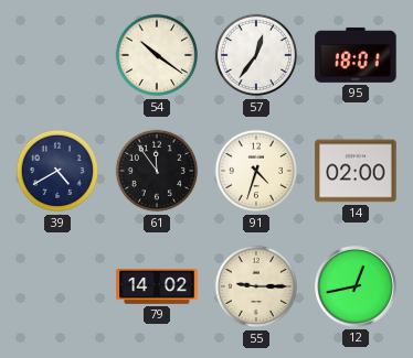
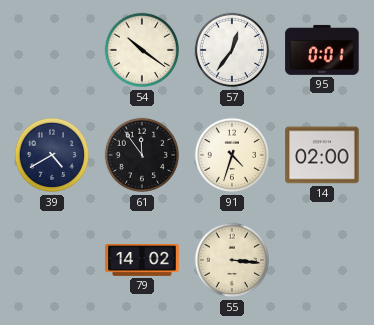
95: 18:01 -> 0:01
55: 9:15 -> 3:16
12: 12:43 -> none
